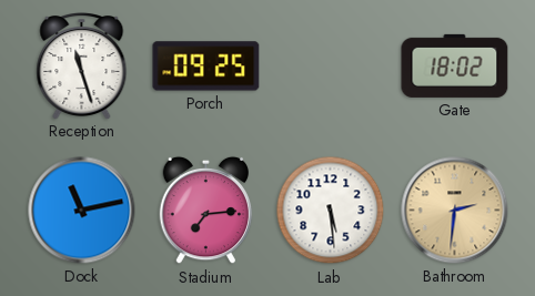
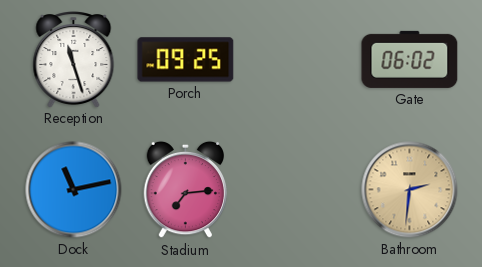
Gate: 18:02 -> 06:02
Lab: 5:29 -> none
